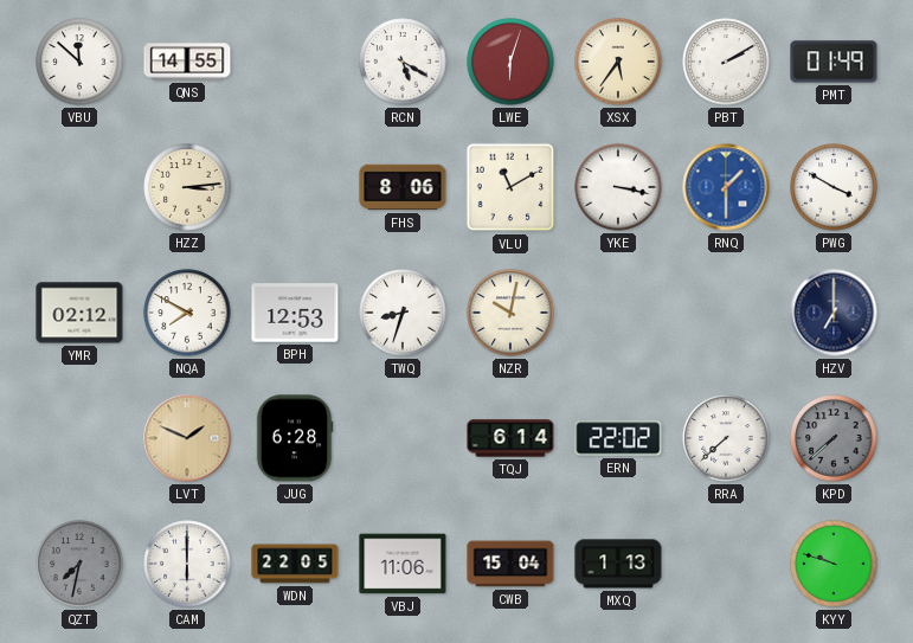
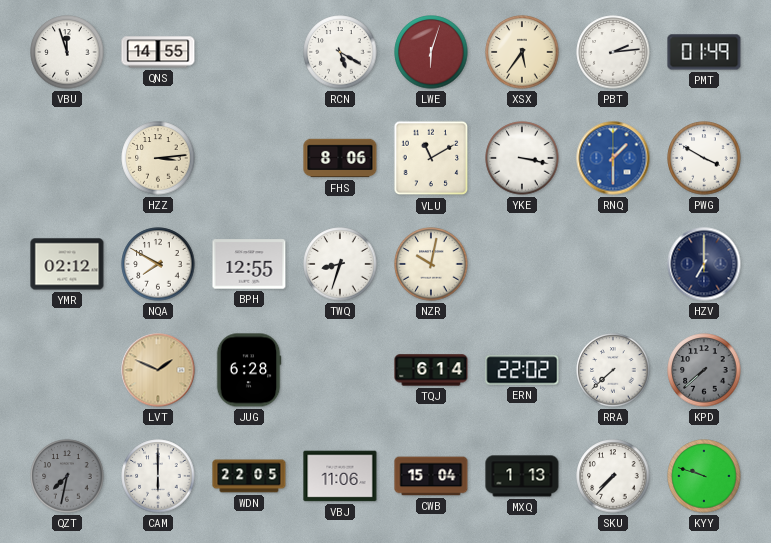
VBU: 11:52 -> 11:57
PBT: 2:10 -> 2:14
BPH: 12:53 -> 12:55
SKU: none -> 7:37
